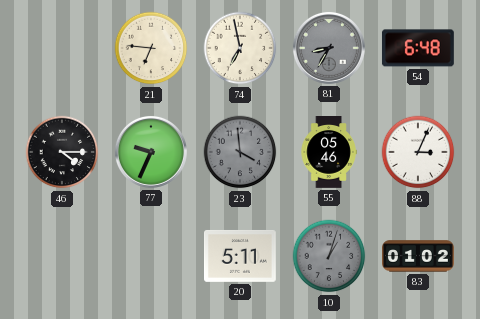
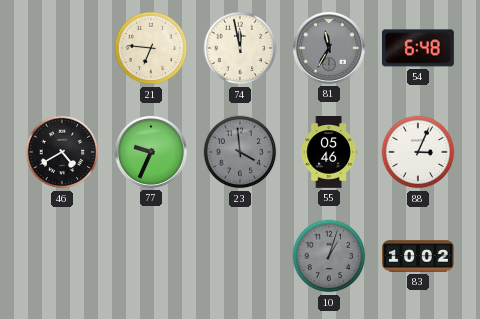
74: 6:58 -> 11:58
81: 8:35 -> 11:35
46: 4:15 -> 4:40
20: 5:11 -> none
83: 01:02 -> 10:02
